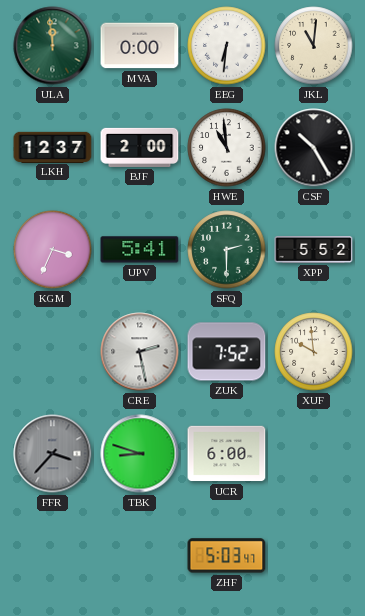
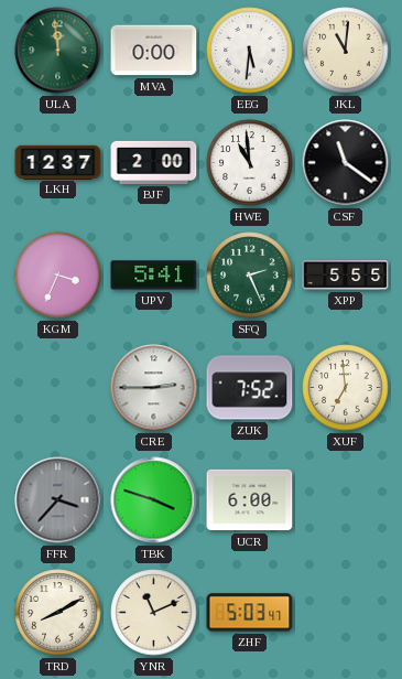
EEG: 6:31 -> 5:31
CSF: 10:25 -> 11:21
SFQ: 2:30 -> 2:26
XPP: 5:52 -> 5:55
CRE: 2:28 -> 2:45
XUF: 9:59 -> 6:59
TBK: 8:48 -> 3:48
TRD: none -> 8:10
YNR: none -> 11:11
